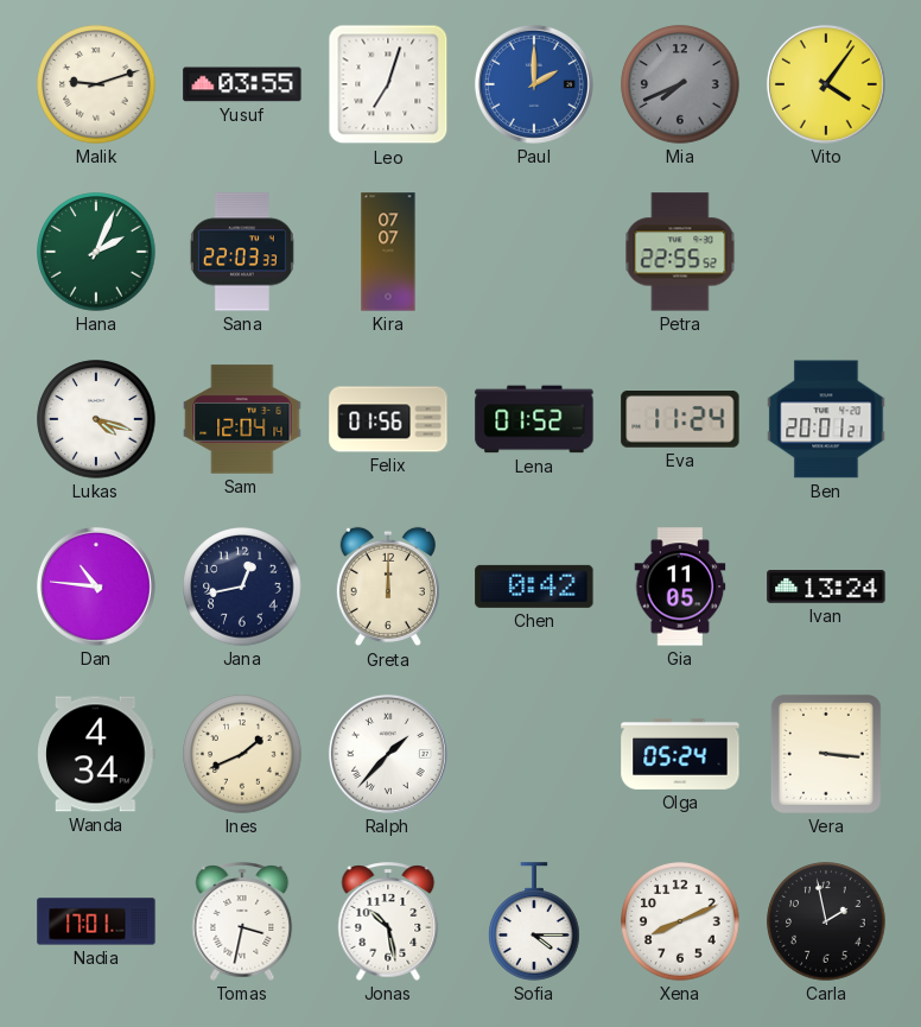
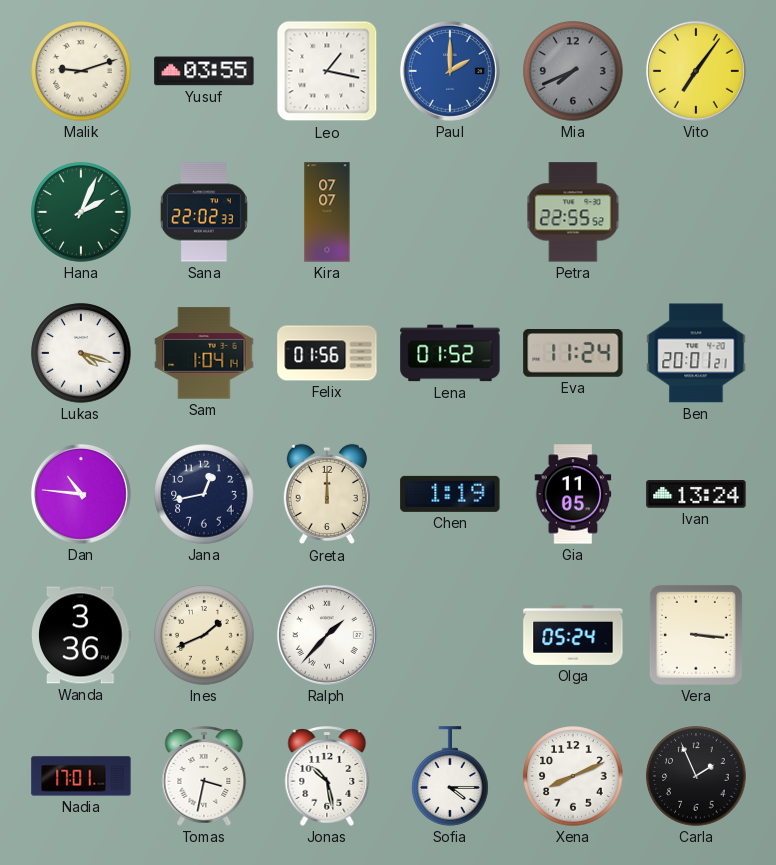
Leo: 7:03 -> 1:17
Vito: 4:06 -> 7:06
Sana: 22:03 -> 22:02
Sam: 12:04 -> 1:04
Chen: 0:42 -> 1:19
Wanda: 4:34 -> 3:36
Carla: 1:58 -> 1:56
